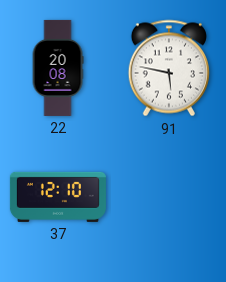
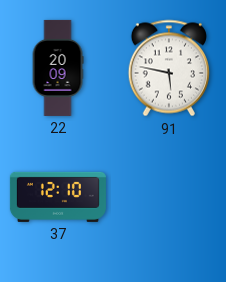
22: 20:08 -> 20:09
